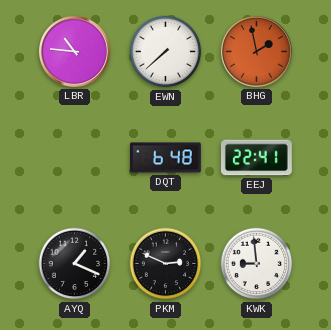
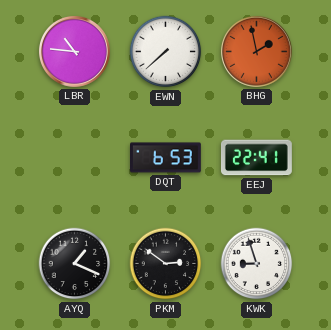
DQT: 6:48 -> 6:53
PKM: 2:49 -> 2:51
KWK: 8:59 -> 8:57
